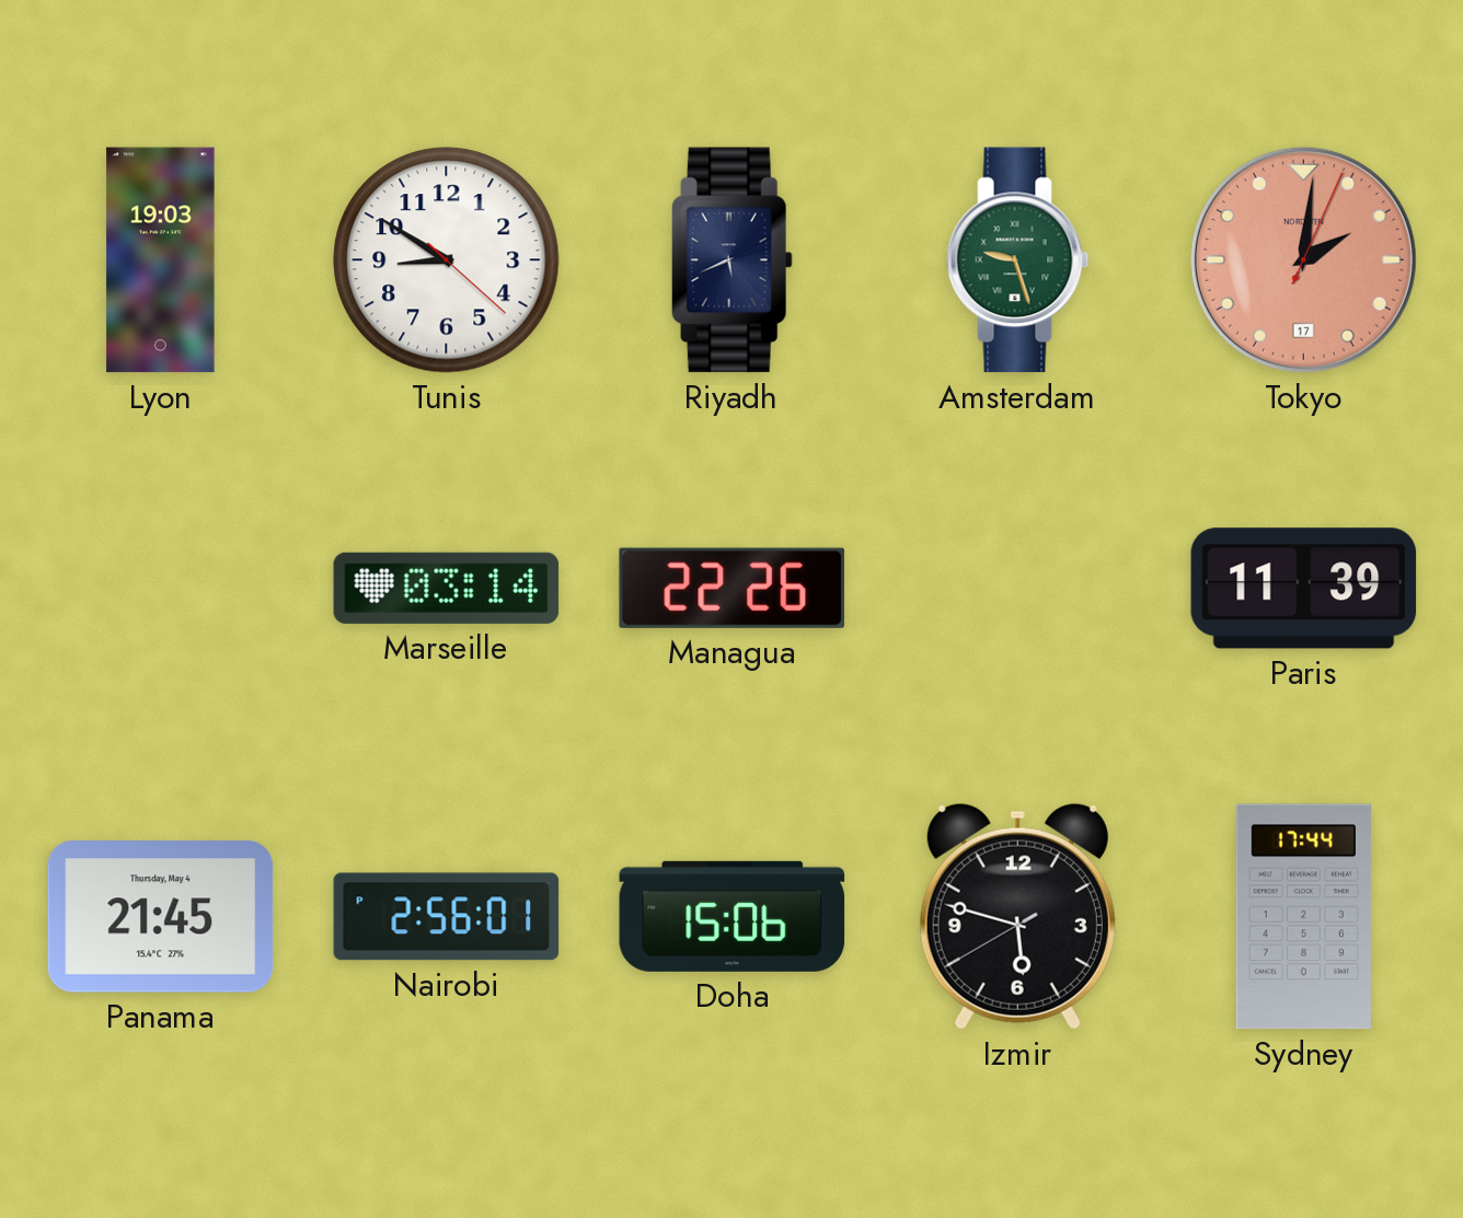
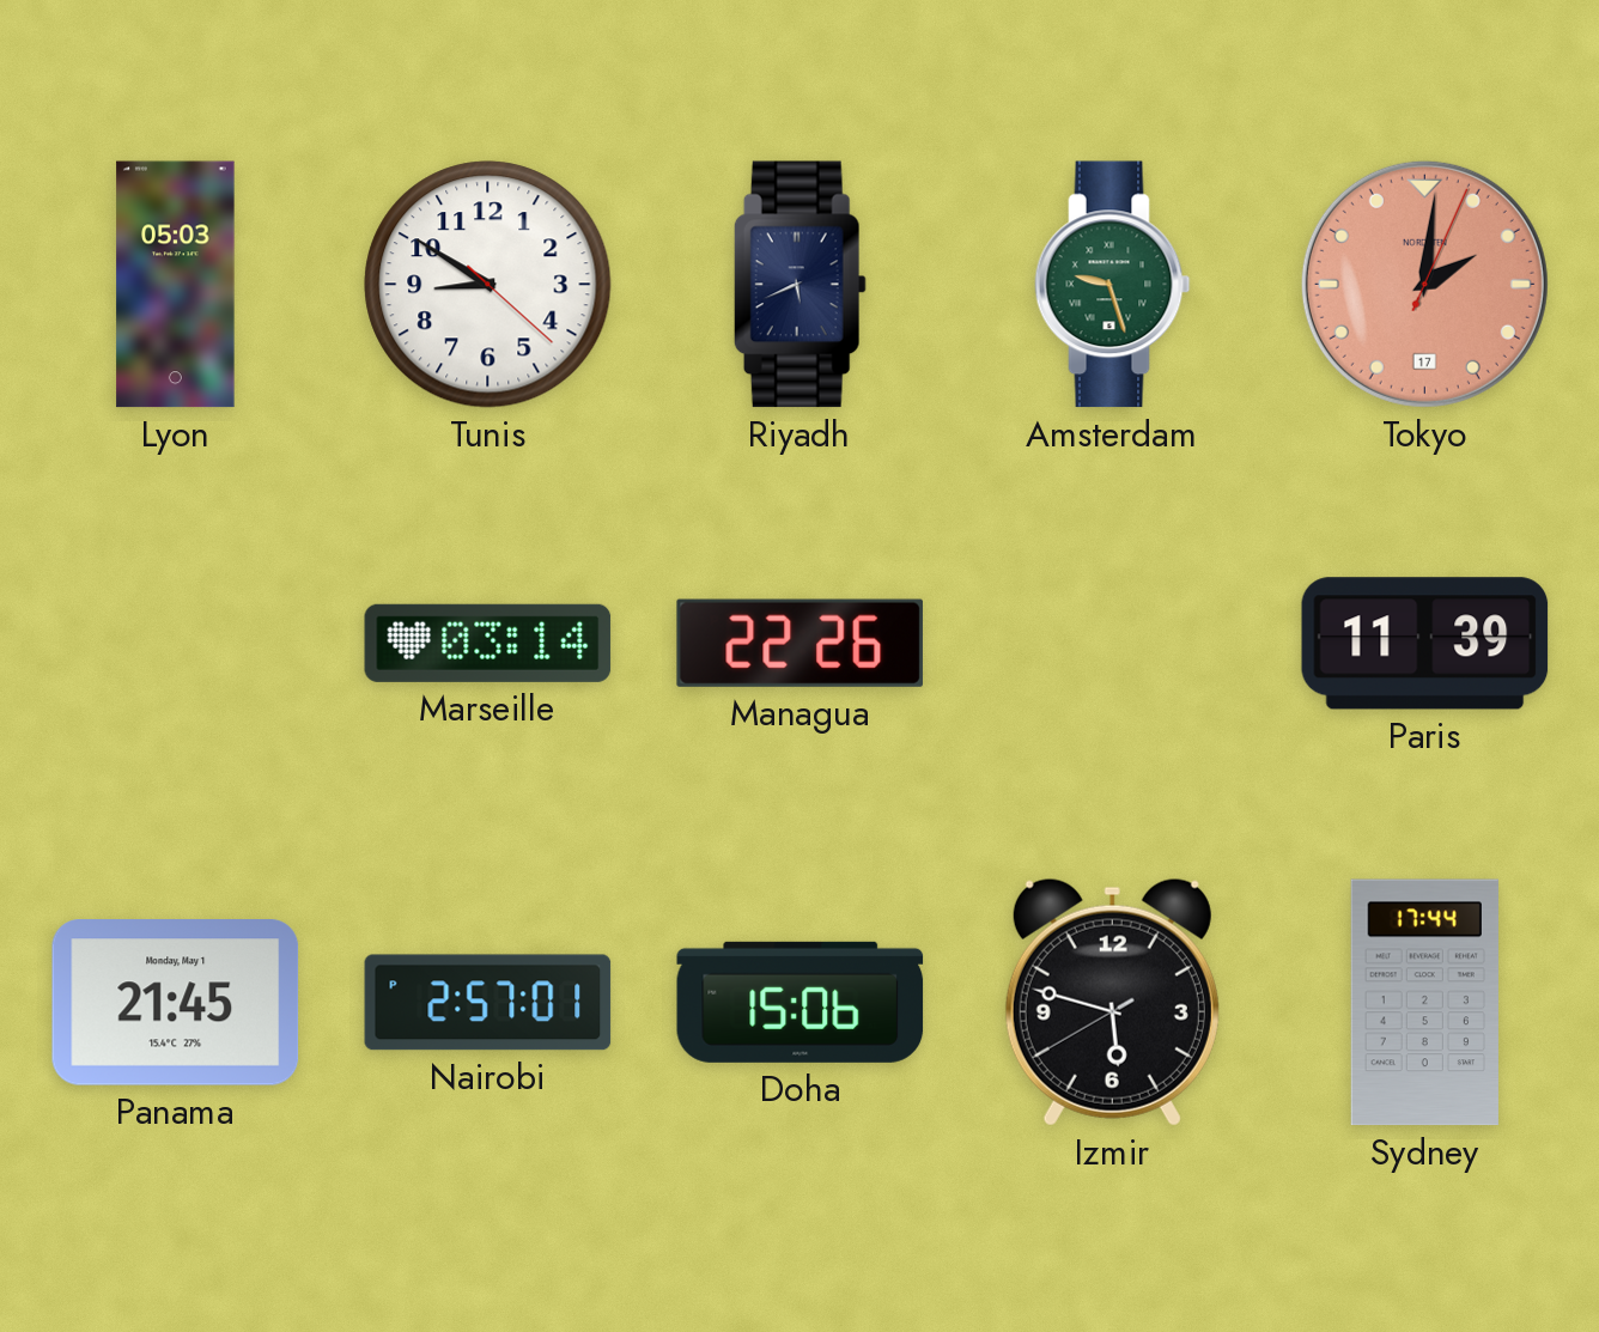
Lyon: 19:03 -> 05:03
Panama date: Thursday, May 4 -> Monday, May 1
Nairobi: 2:56 -> 2:57
